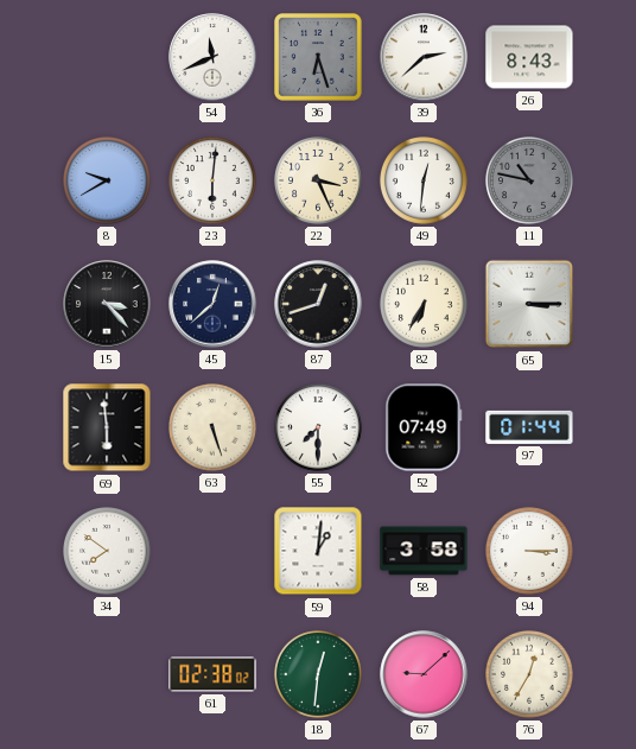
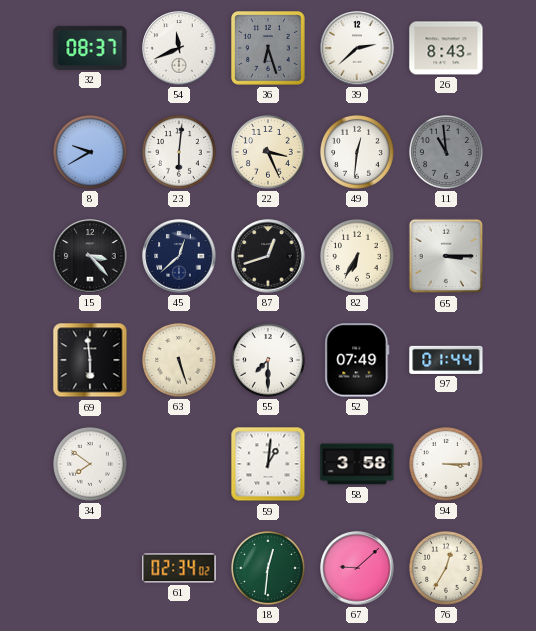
32: none -> 08:37
11: 10:47 -> 10:59
61: 02:38 -> 02:34
